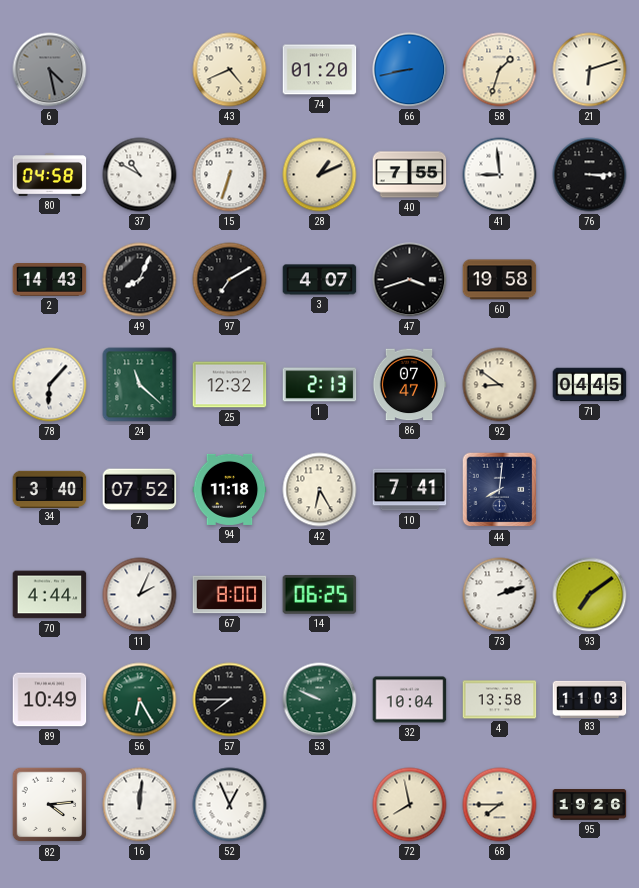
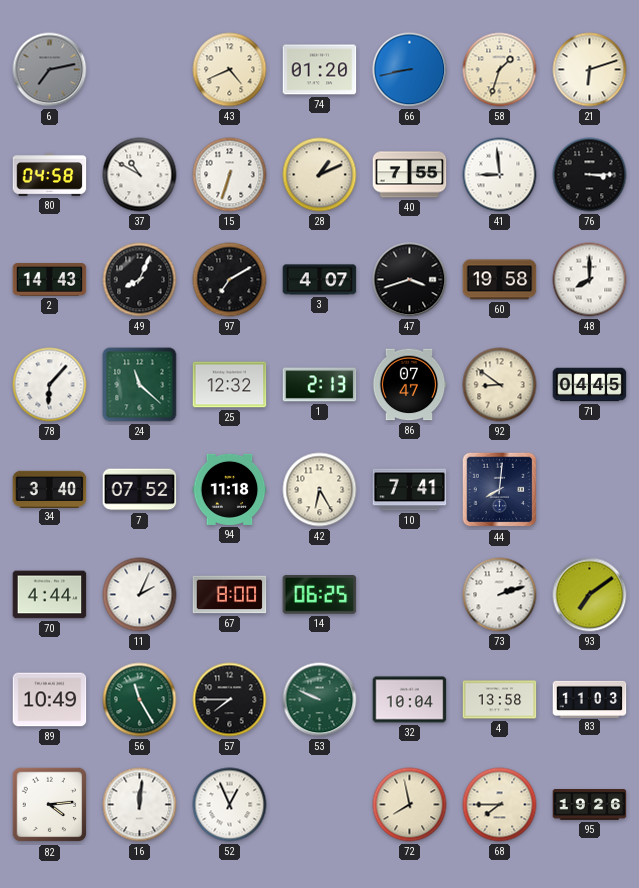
6: 4:28 -> 7:13
48: none -> 8:00
56: 6:25 -> 11:25
